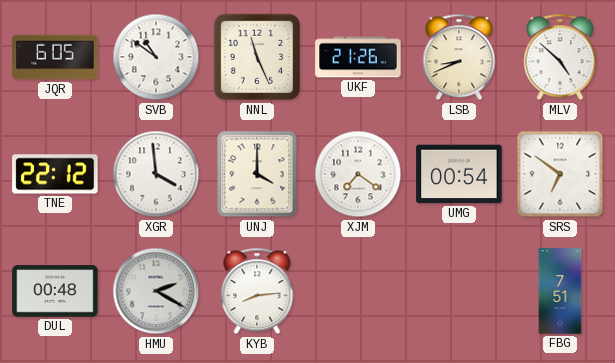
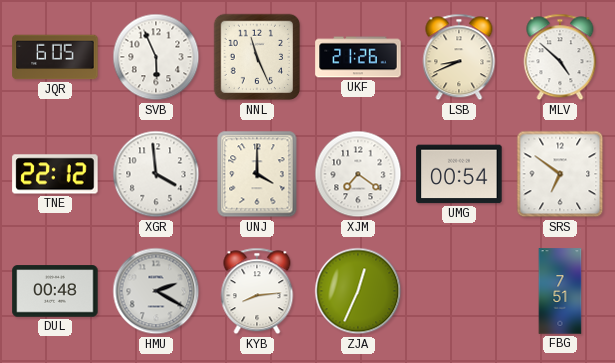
SVB: 10:51 -> 5:56
ZJA: none -> 12:34
